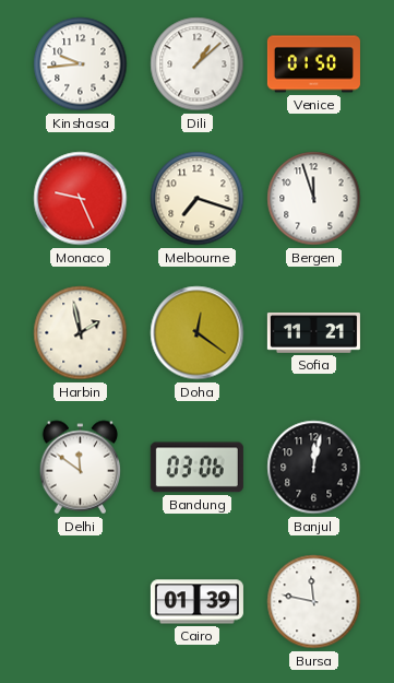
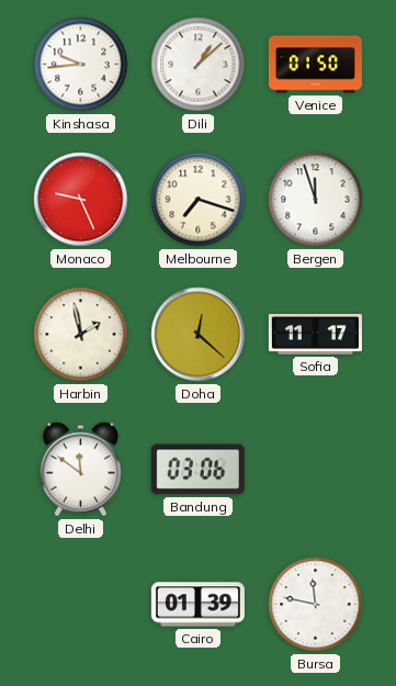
Doha: 12:21 -> 12:22
Sofia: 11:21 -> 11:17
Banjul: 12:02 -> none
